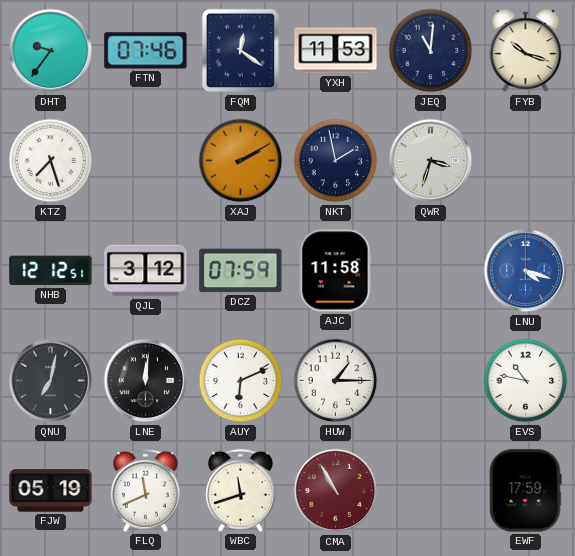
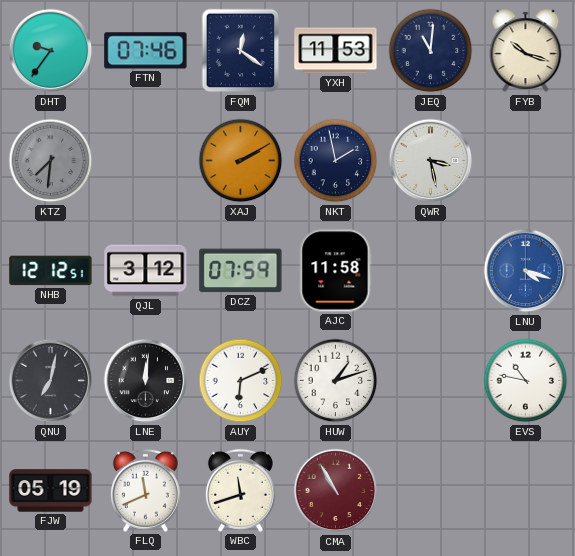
KTZ: 7:27 -> 7:31
KTZ dial: white -> grey
QWR: 3:33 -> 3:28
HUW: 1:15 -> 1:12
EWF: 17:59 -> none
